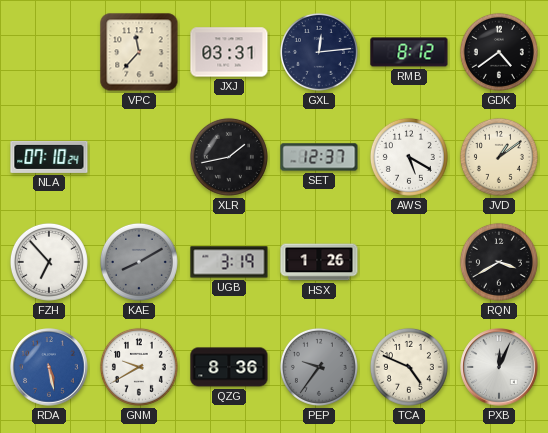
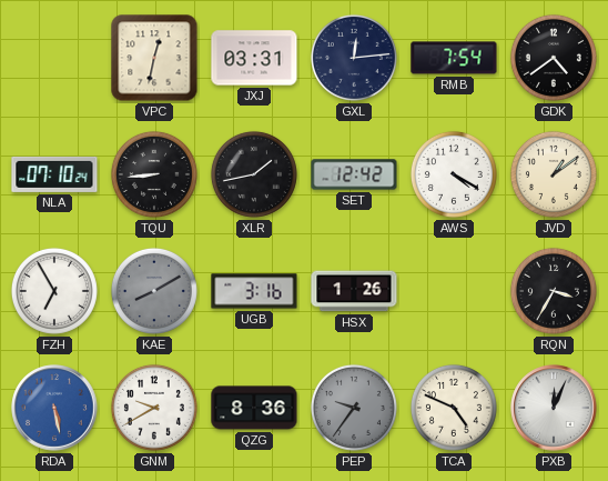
VPC: 11:37 -> 12:32
RMB: 8:12 -> 7:54
TQU: none -> 8:44
SET: 12:37 -> 12:42
AWS: 5:20 -> 4:20
FZH: 6:53 -> 6:55
UGB: 3:19 -> 3:16
RQN: 3:40 -> 3:35
